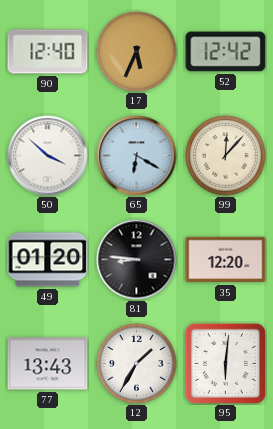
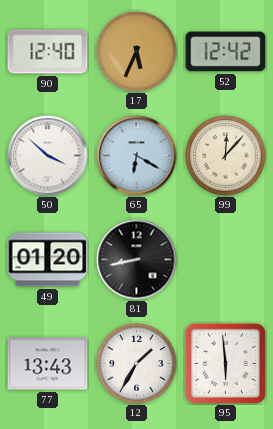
81: 8:46 -> 8:43
35: 12:20 -> none
95: 6:01 -> 5:59
